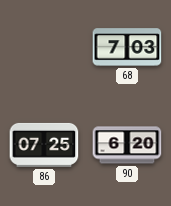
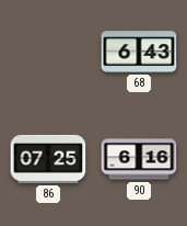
68: 7:03 -> 6:43
90: 6:20 -> 6:16
